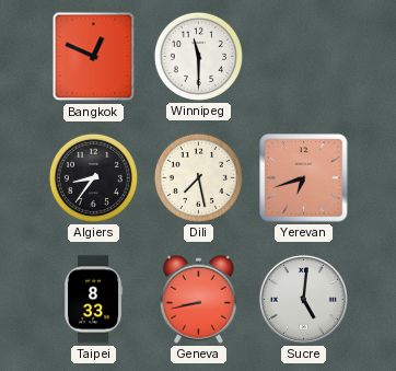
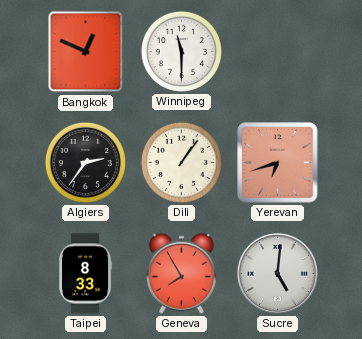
Algiers: 8:36 -> 2:36
Dili: 7:28 -> 1:06
Geneva: 8:43 -> 7:55
